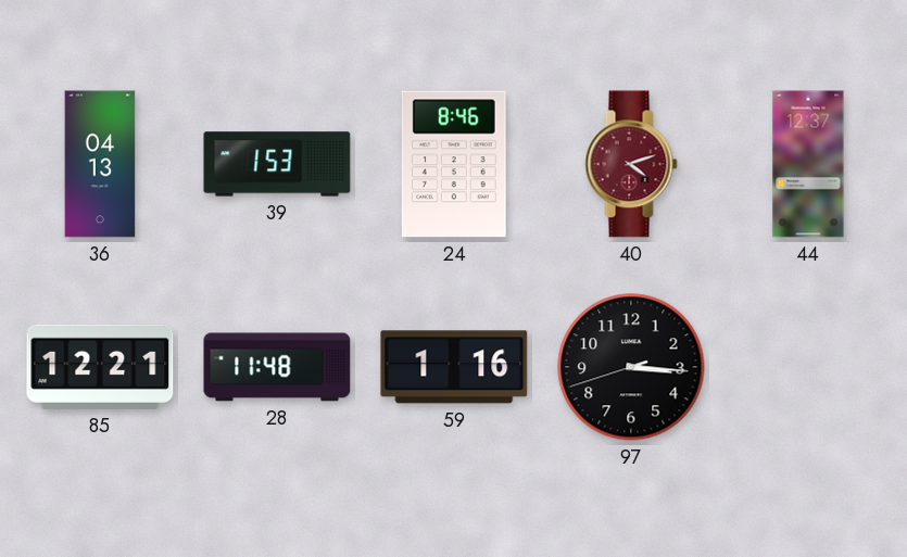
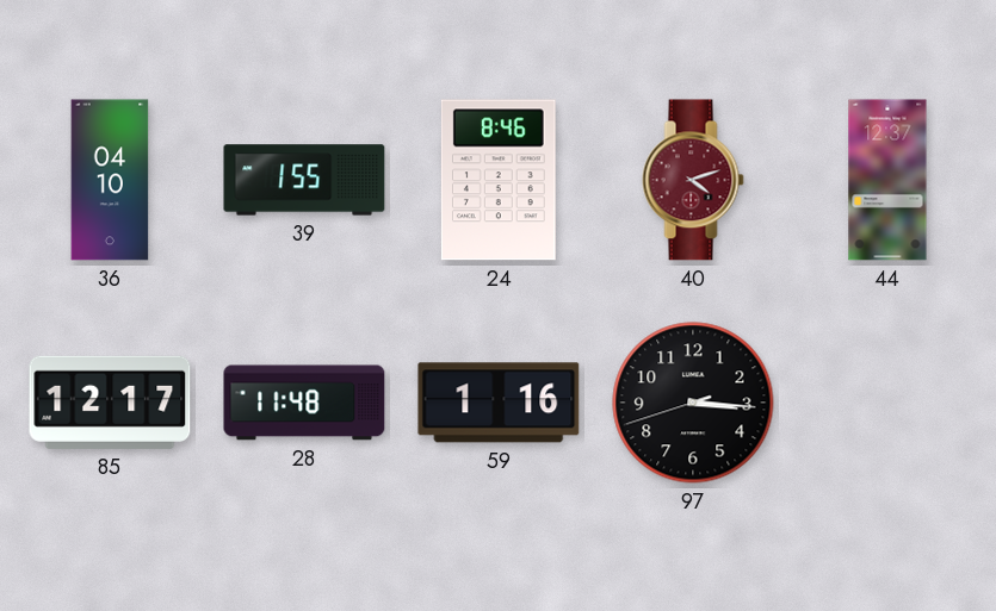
36: 04:13 -> 04:10
39: 1:53 -> 1:55
85: 12:21 -> 12:17
